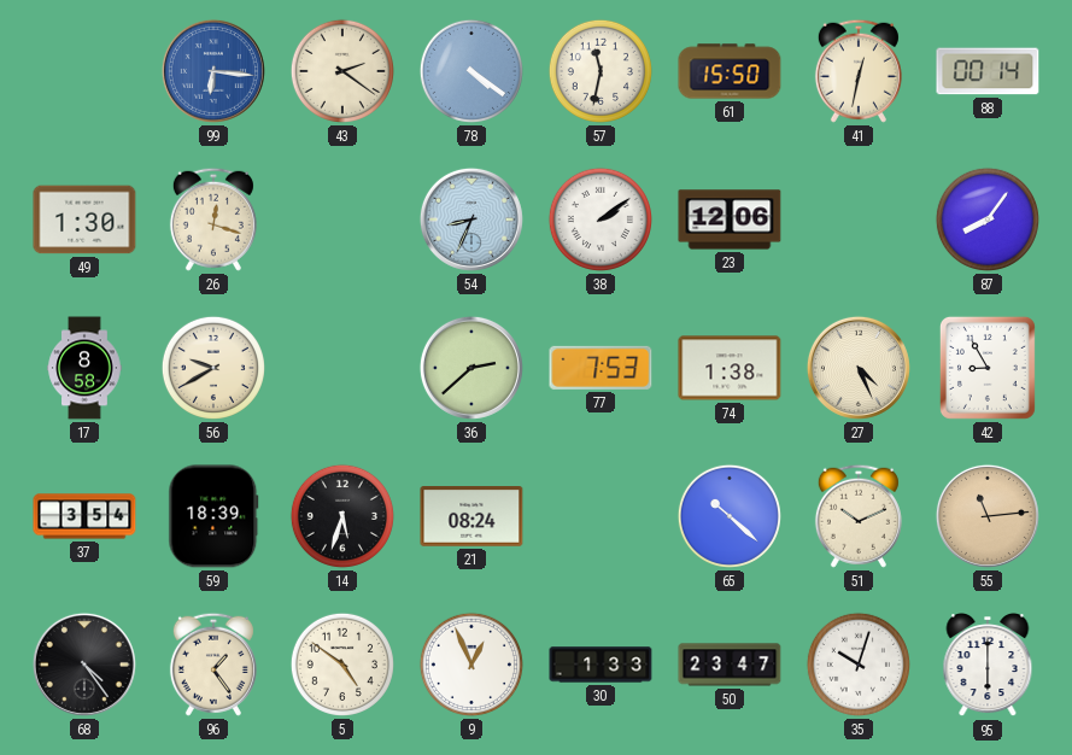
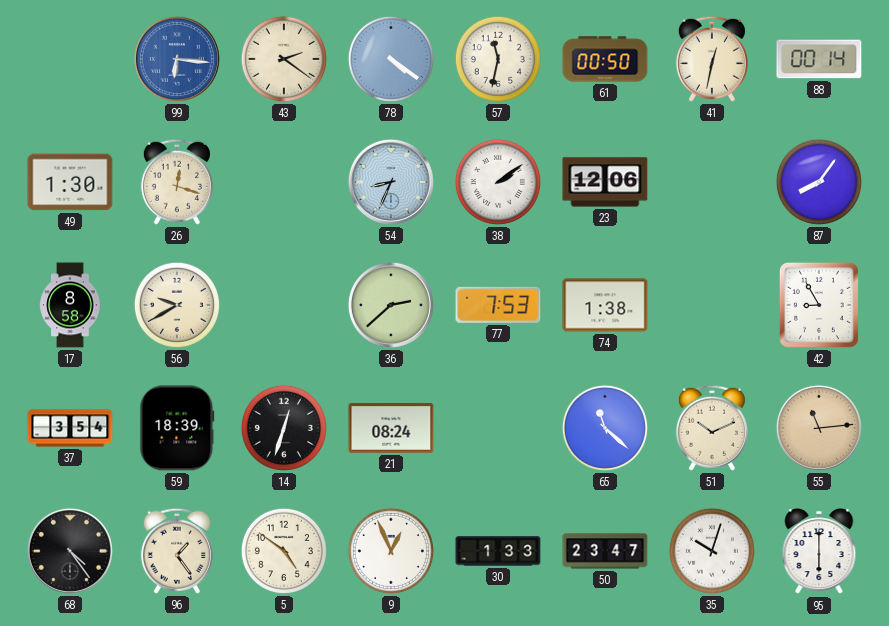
61: 15:50 -> 00:50
27: 4:26 -> none
14: 5:33 -> 12:33
65: 10:22 -> 11:22
